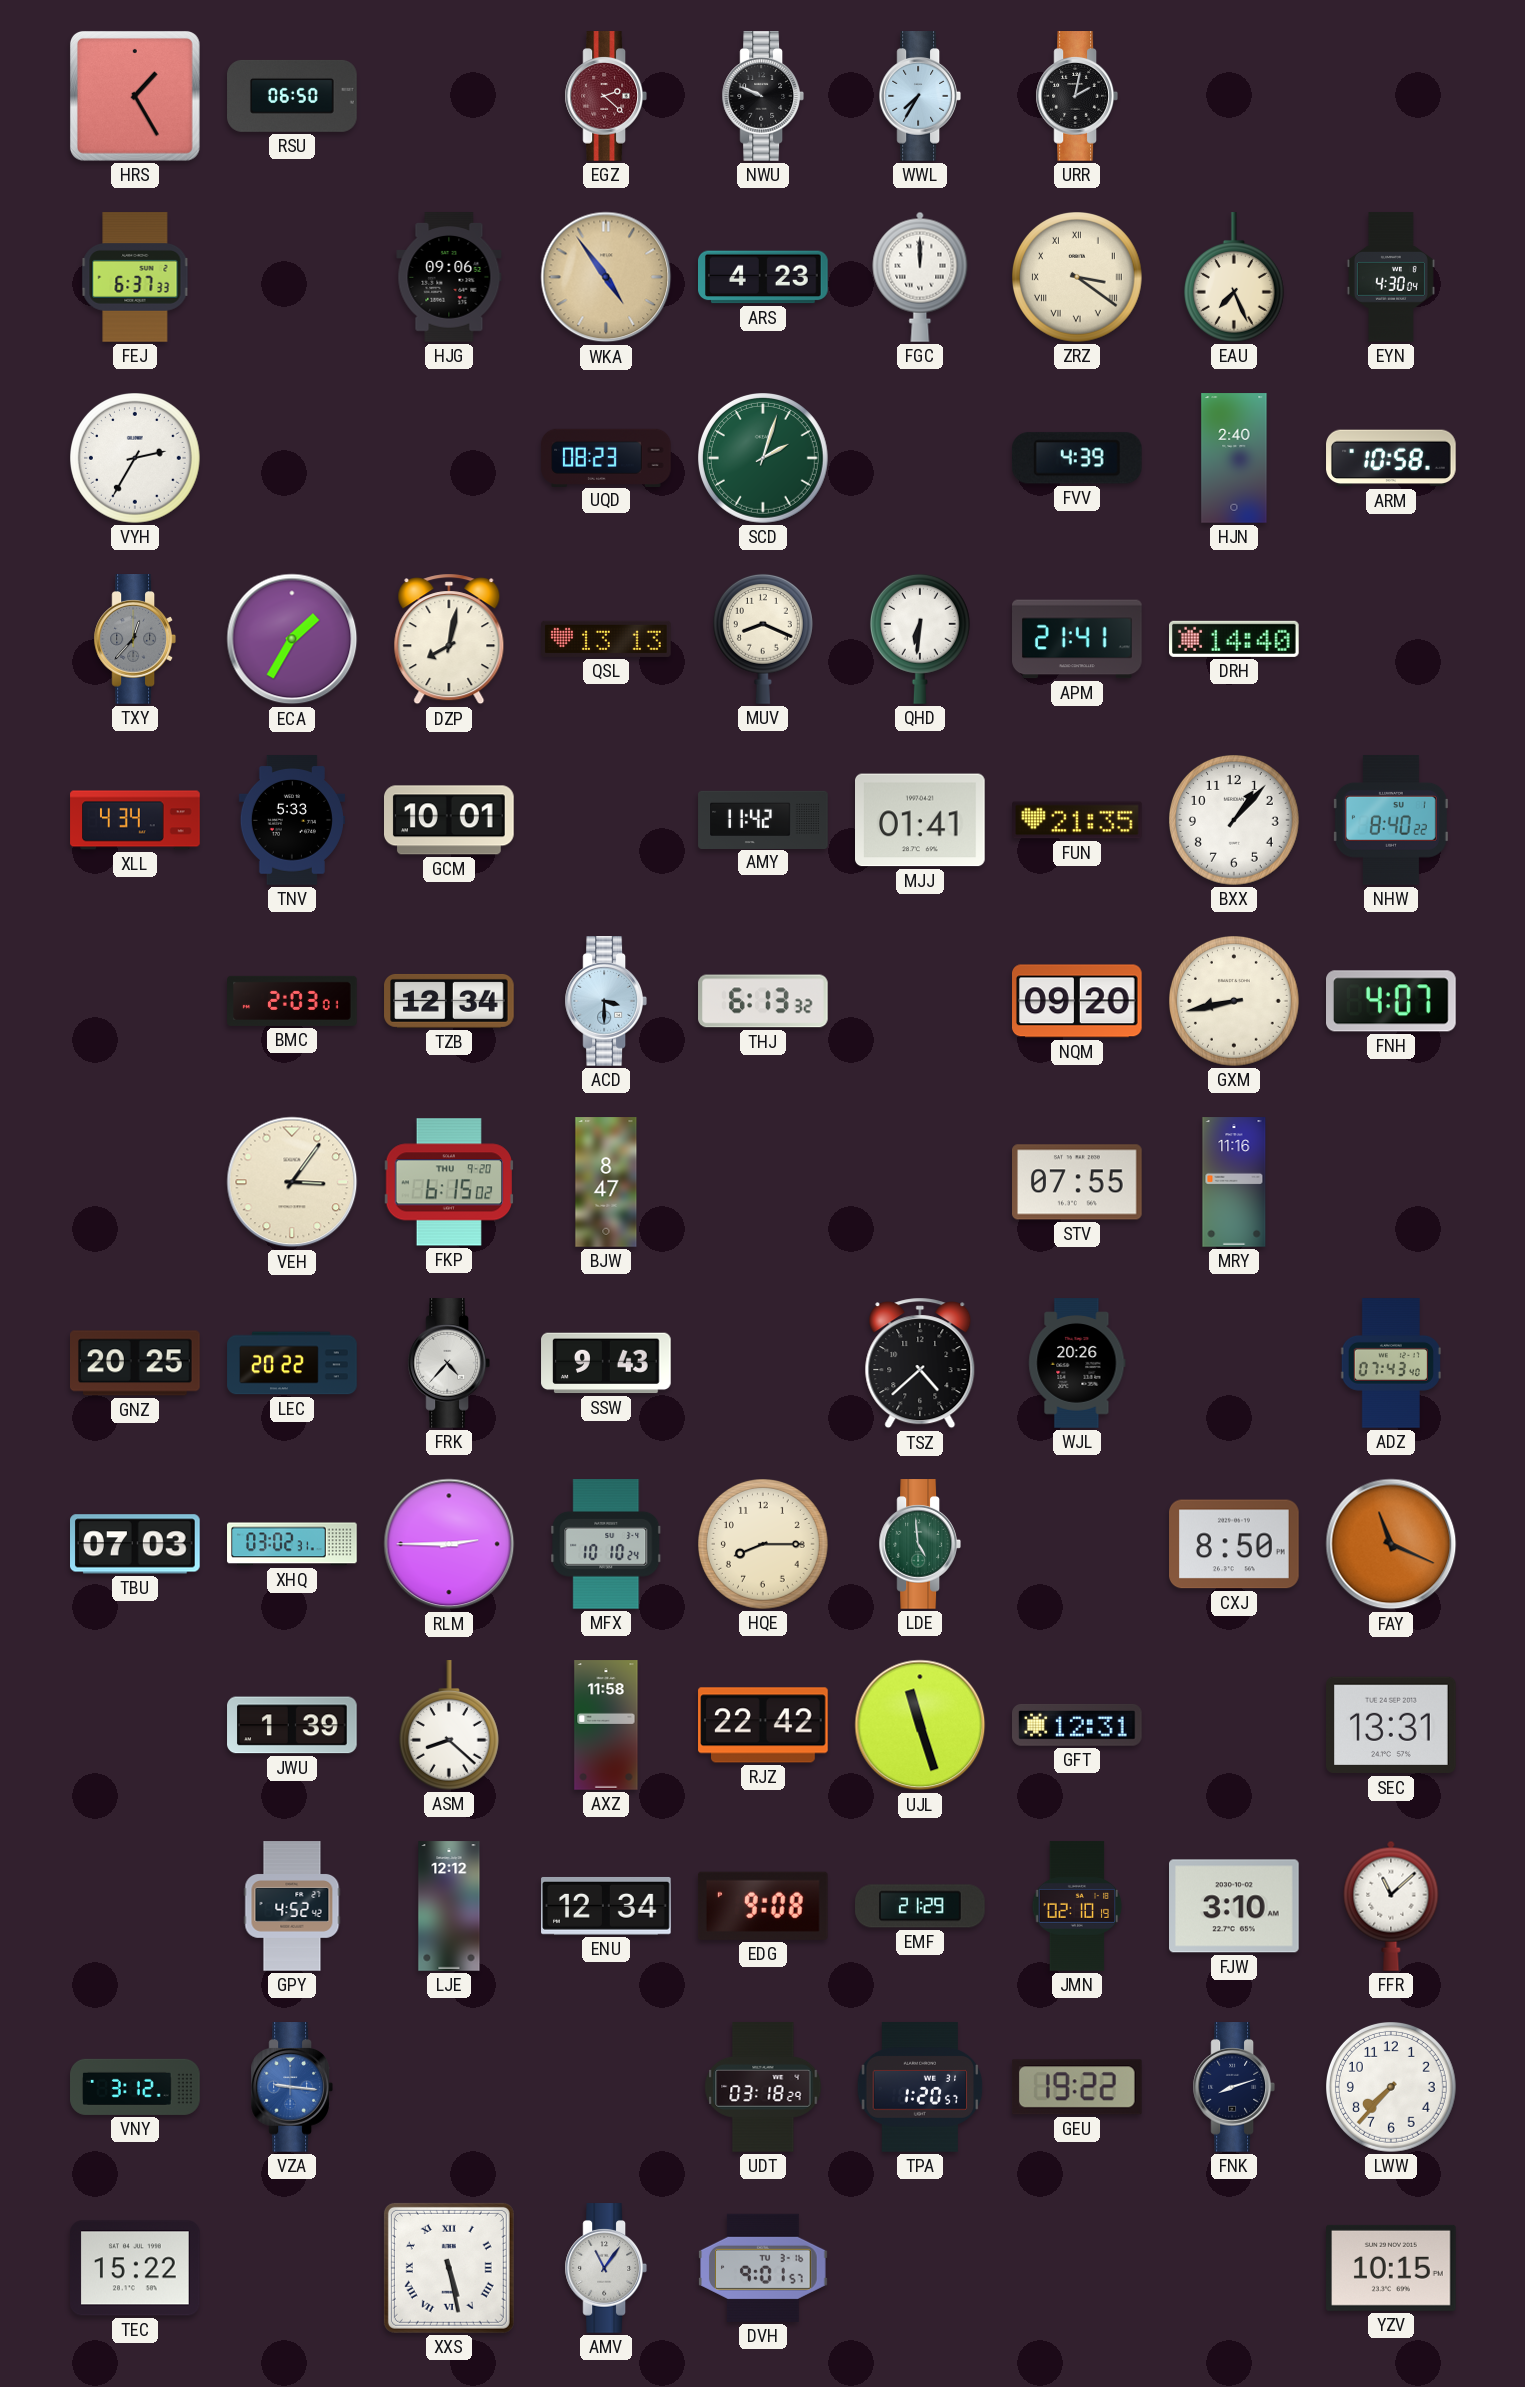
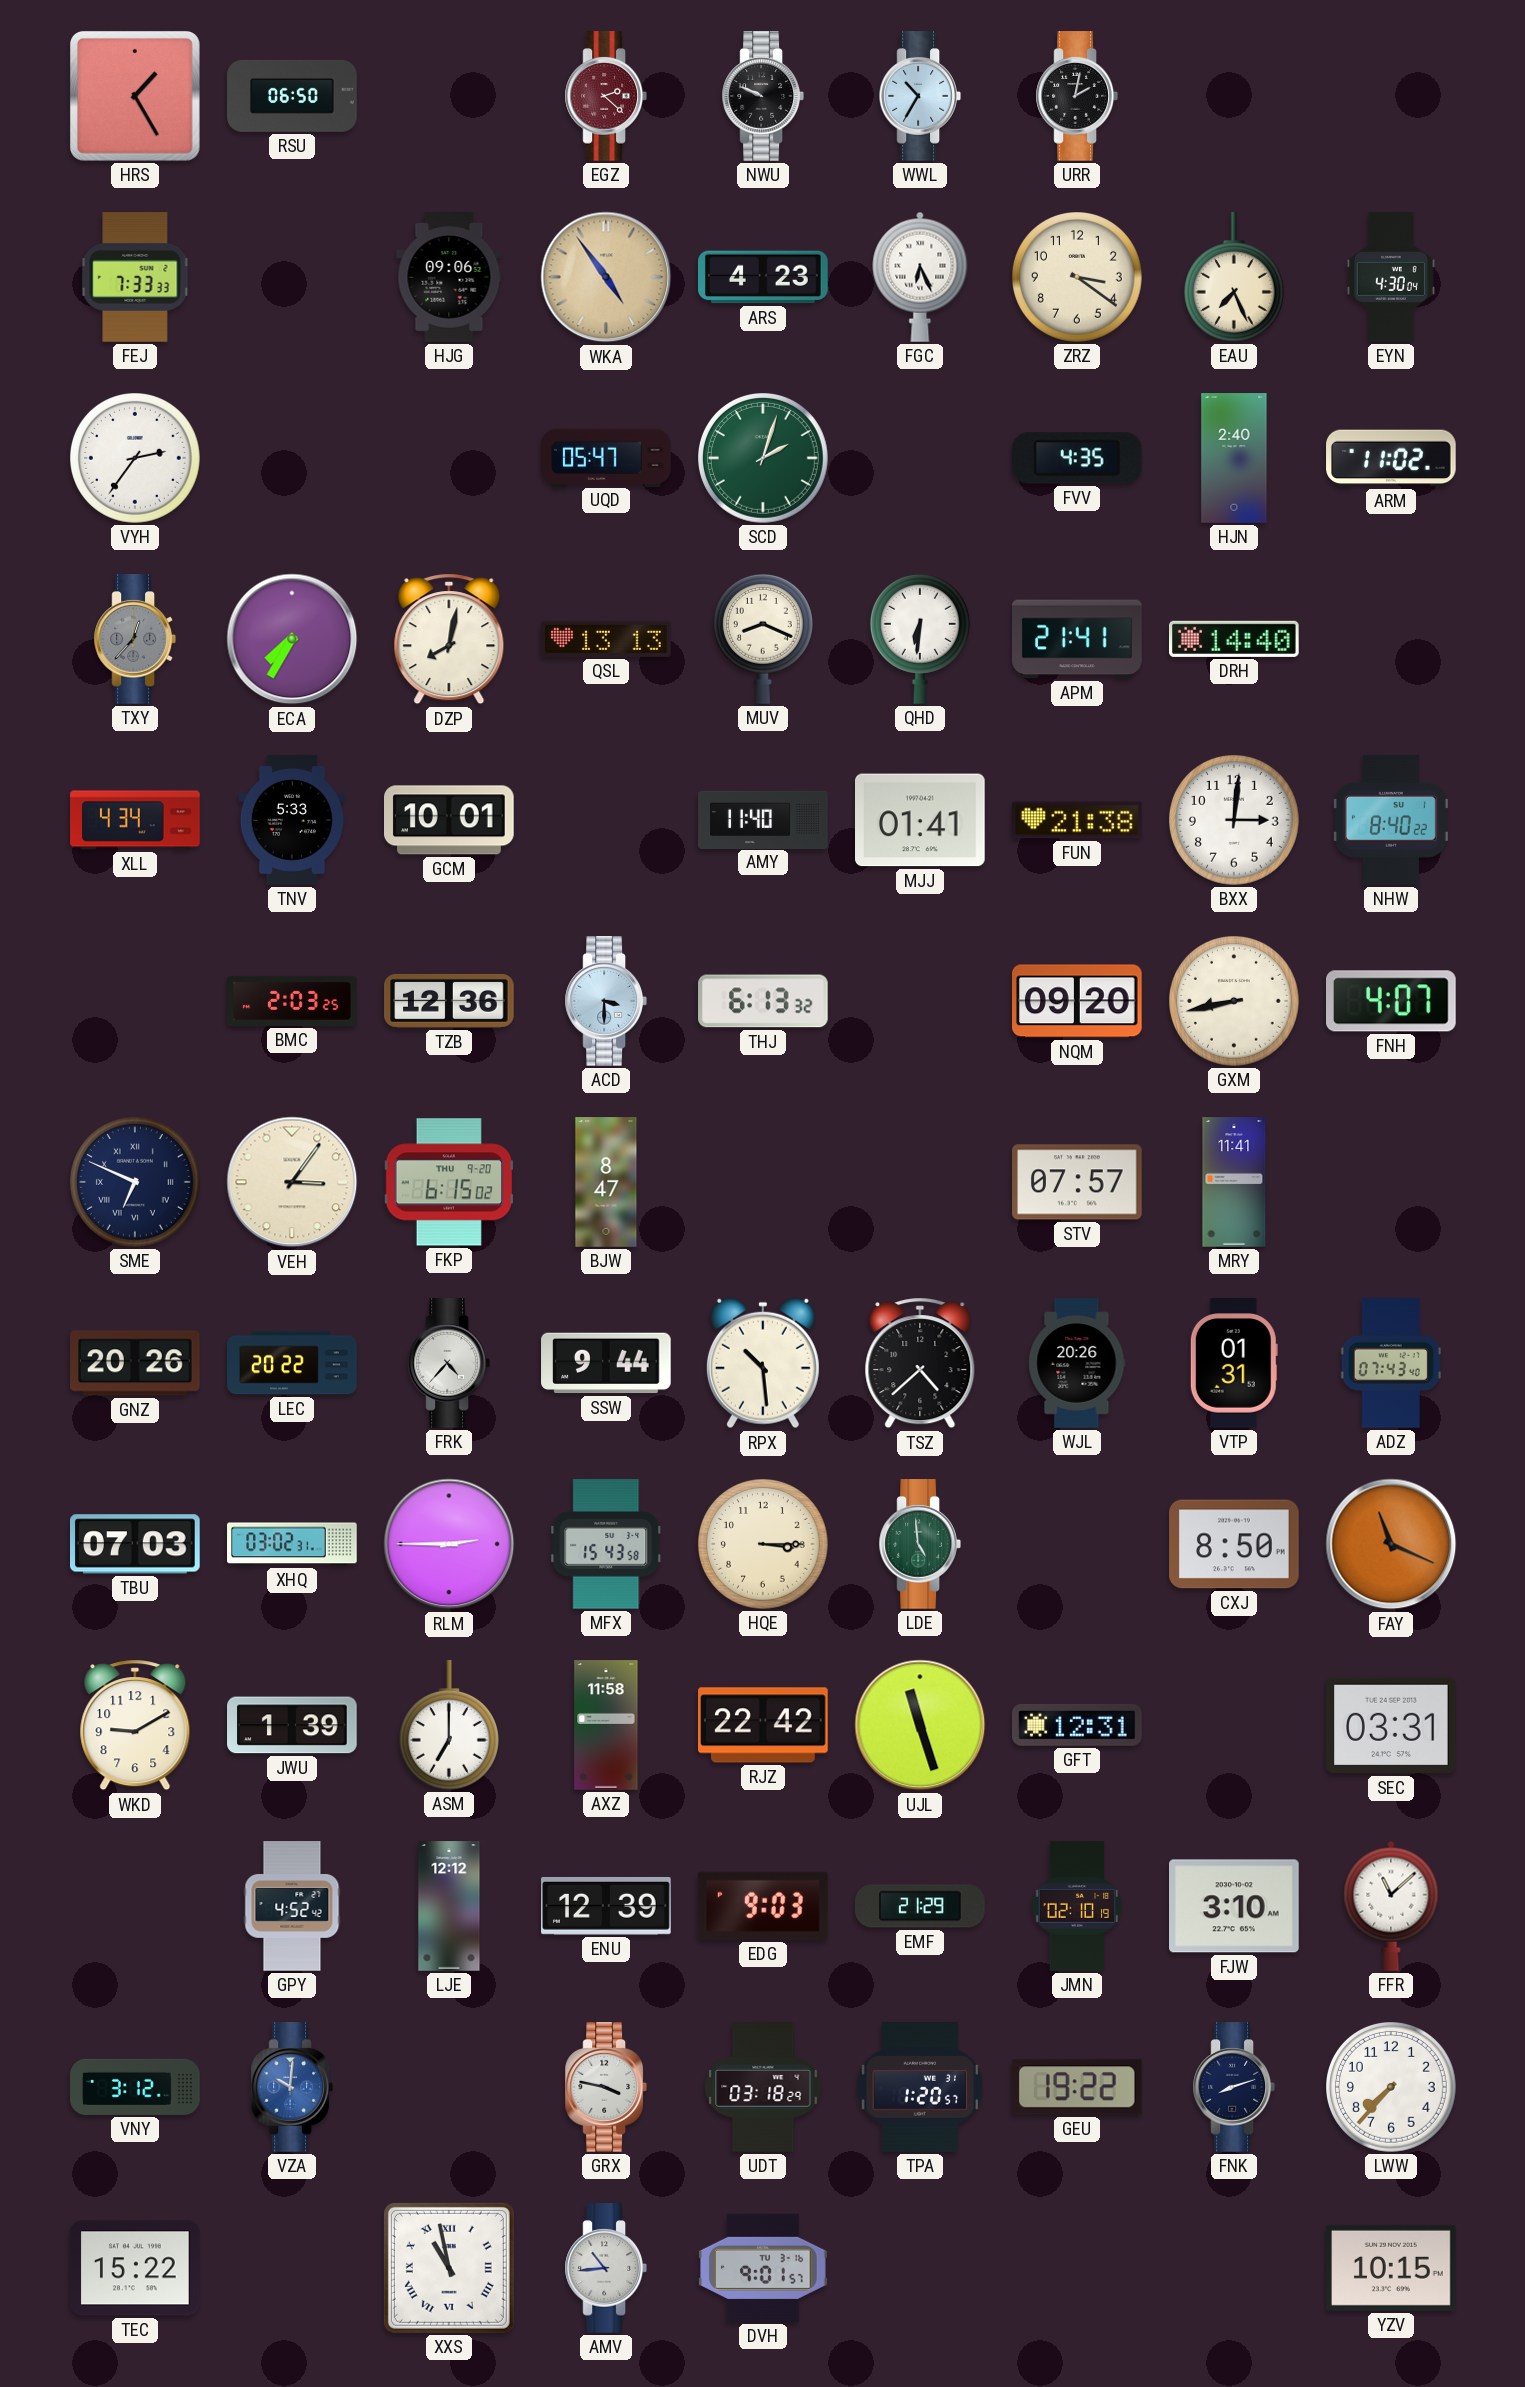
WWL: 7:35 -> 10:35
FEJ: 6:37 -> 7:33
FGC: 12:00 -> 6:26
ZRZ numerals: Roman -> Arabic
VYH: 2:35 -> 2:36
UQD: 08:23 -> 05:47
FVV: 4:39 -> 4:35
ARM: 10:58 -> 11:02
ECA: 1:35 -> 7:35
AMY: 11:42 -> 11:40
FUN: 21:35 -> 21:38
BXX: 1:07 -> 3:01
BMC: 2:03:01 -> 2:03:25
TZB: 12:34 -> 12:36
SME: none -> 6:49
STV: 07:55 -> 07:57
MRY: 11:16 -> 11:41
GNZ: 20:25 -> 20:26
SSW: 9:43 -> 9:44
RPX: none -> 10:29
VTP: none -> 01:31
MFX: 10:10 -> 15:43
HQE: 8:15 -> 3:15
WKD: none -> 9:10
ASM: 8:22 -> 7:00
SEC: 13:31 -> 03:31
ENU: 12:34 -> 12:39
EDG: 9:08 -> 9:03
VZA: 9:16 -> 10:01
GRX: none -> 3:47
XXS: 5:28 -> 10:58
AMV: 11:06 -> 10:44
